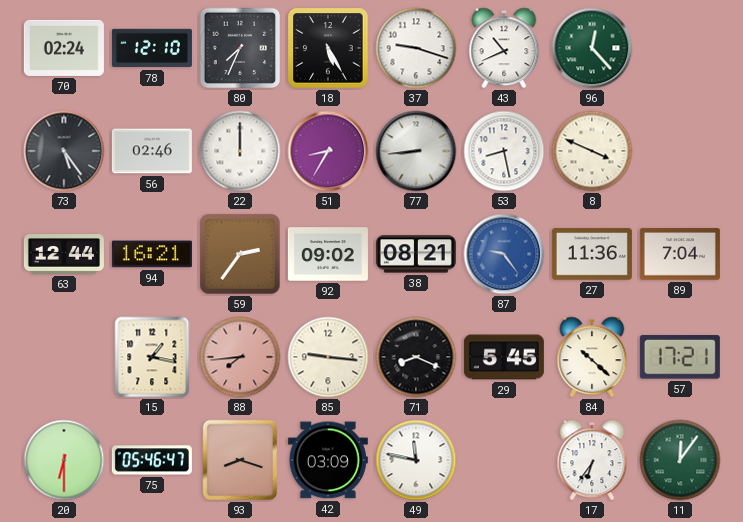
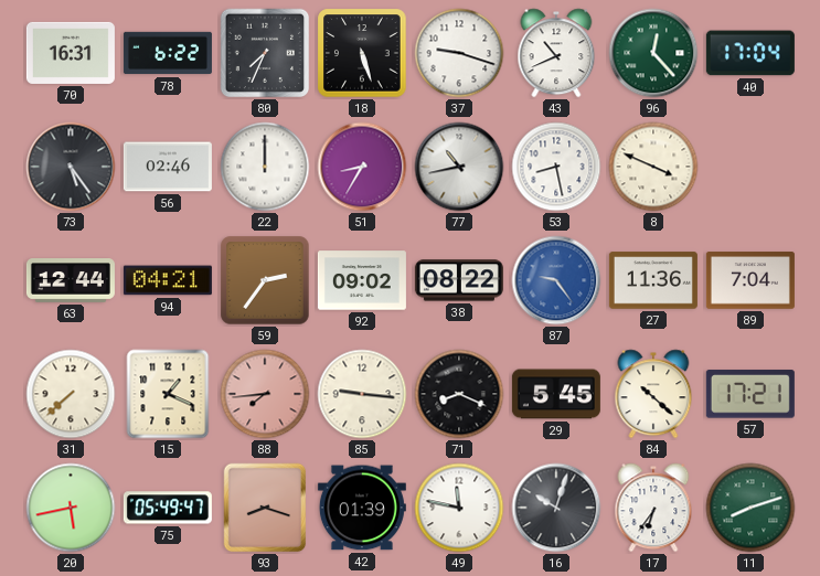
70: 02:24 -> 16:31
78: 12:10 -> 6:22
18: 5:25 -> 5:27
40: none -> 17:04
77: 8:44 -> 10:43
94: 16:21 -> 04:21
38: 08:21 -> 08:22
31: none -> 7:38
15: 1:17 -> 1:19
20: 6:30 -> 5:43
75: 05:46 -> 05:49
42: 03:09 -> 01:39
16: none -> 10:03
11: 12:06 -> 8:12
